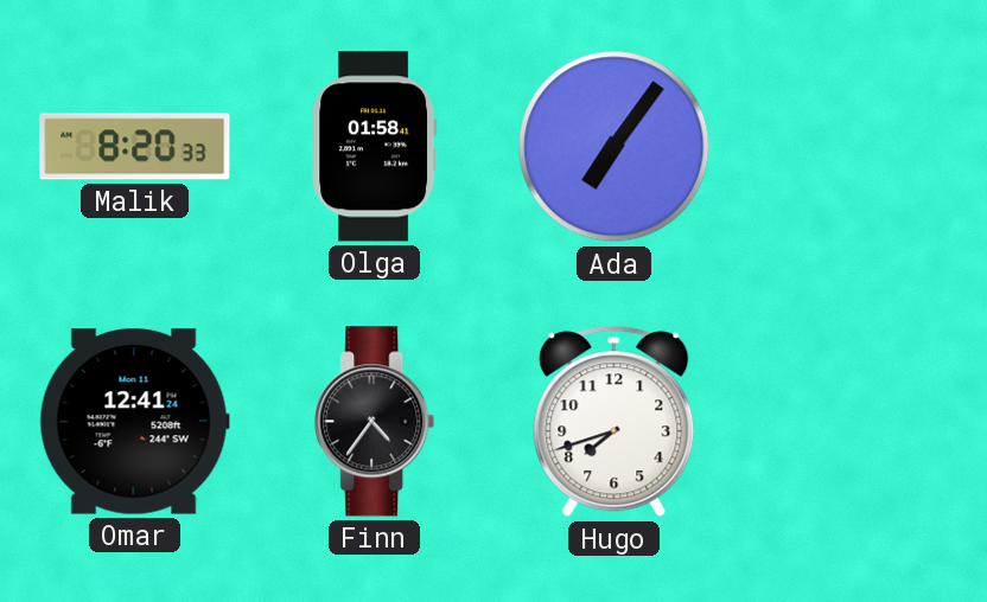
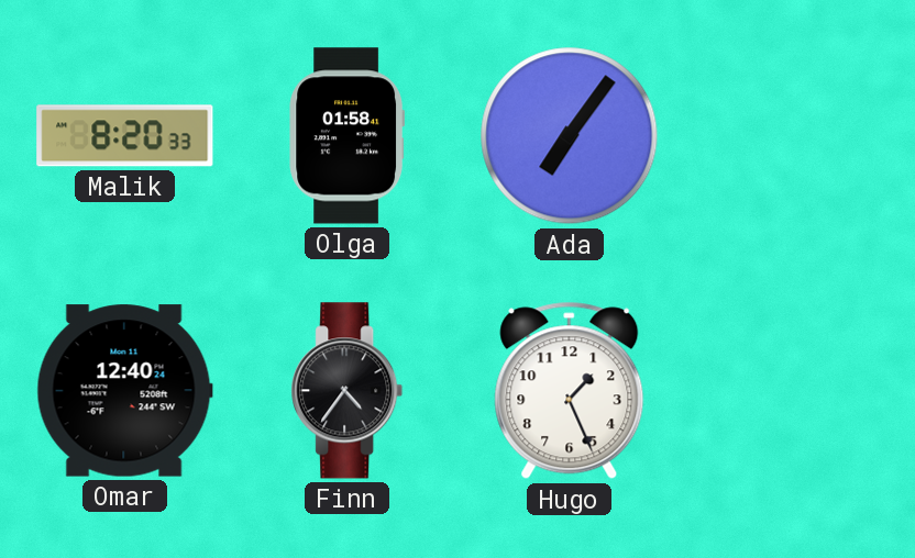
Omar: 12:41 -> 12:40
Hugo: 7:42 -> 1:26
